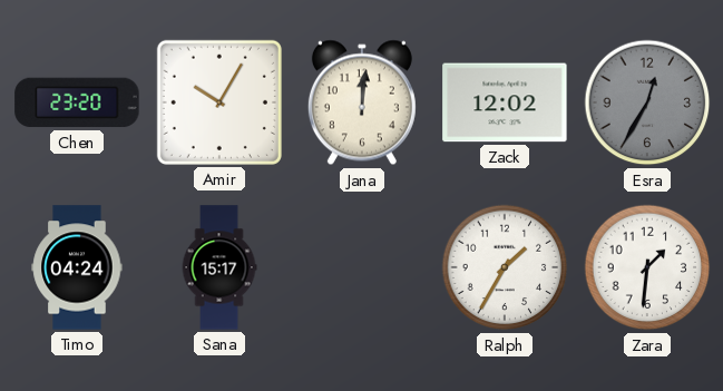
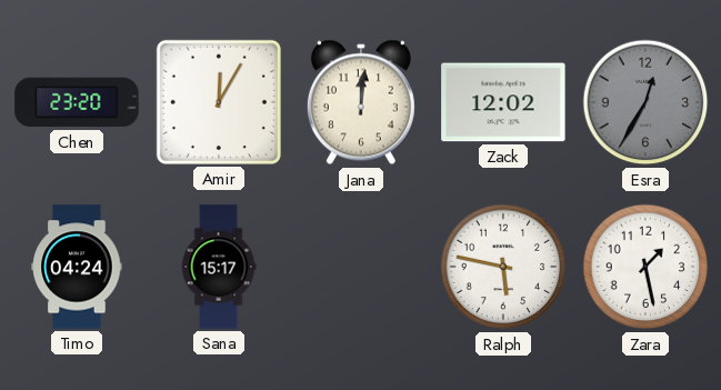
Amir: 10:05 -> 12:05
Ralph: 1:35 -> 5:47
Zara: 1:31 -> 1:28
